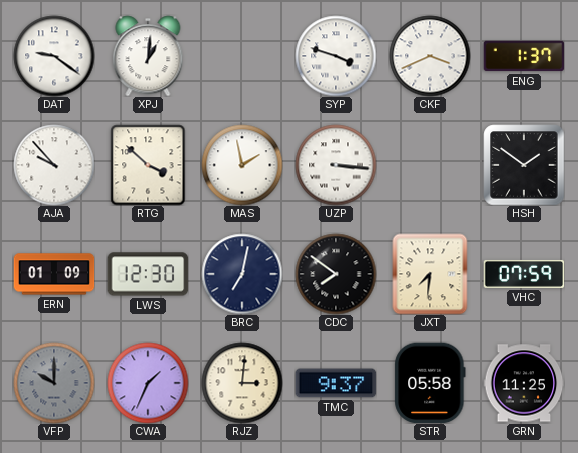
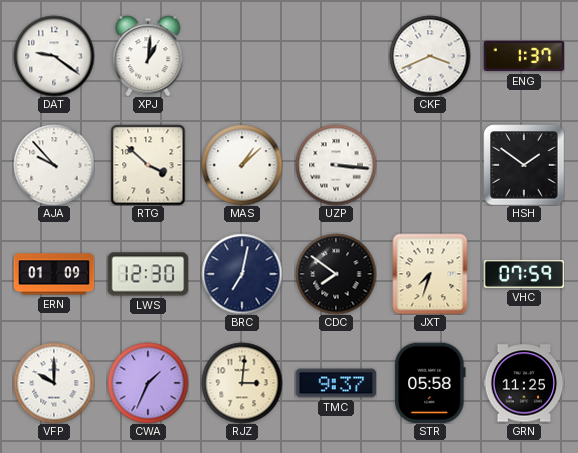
SYP: 3:48 -> none
MAS: 1:58 -> 1:08
JXT: 7:31 -> 7:33
VFP dial: grey -> white
